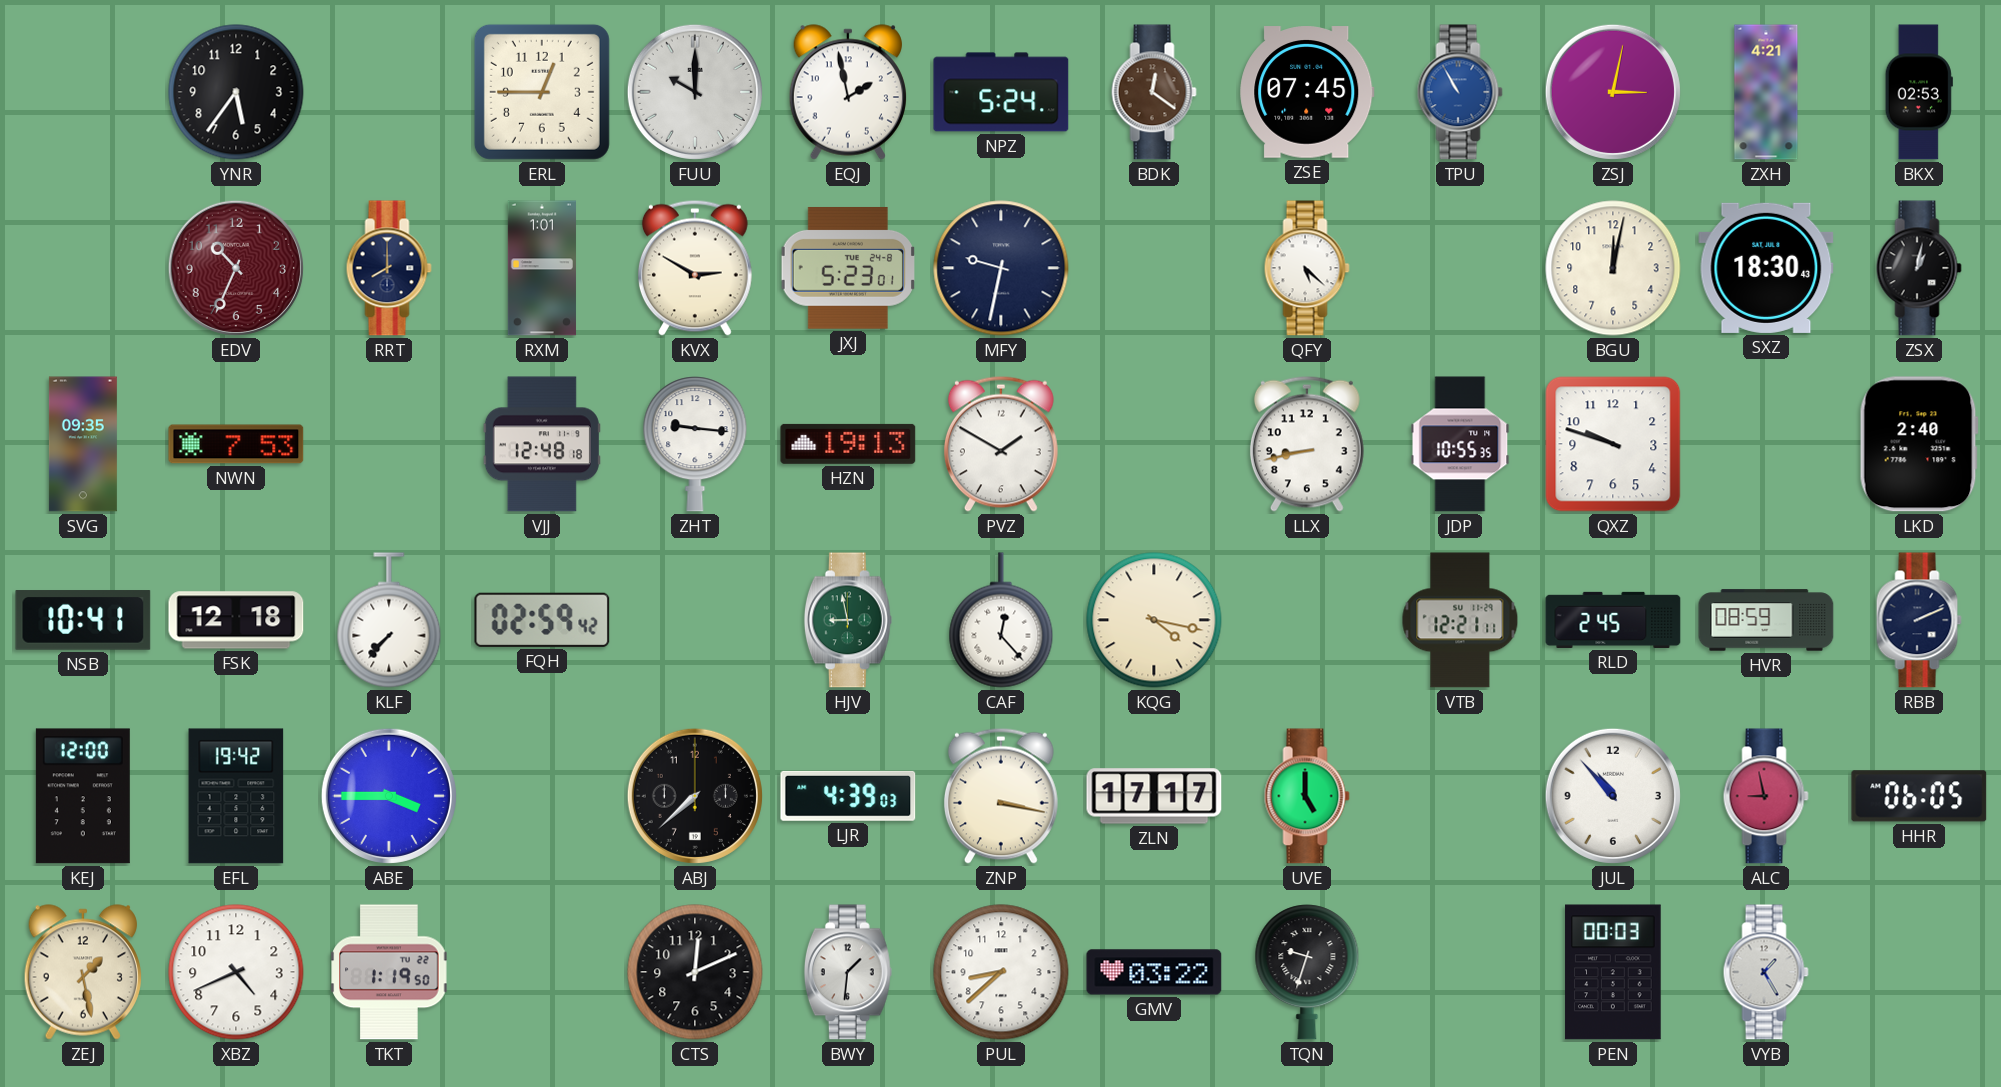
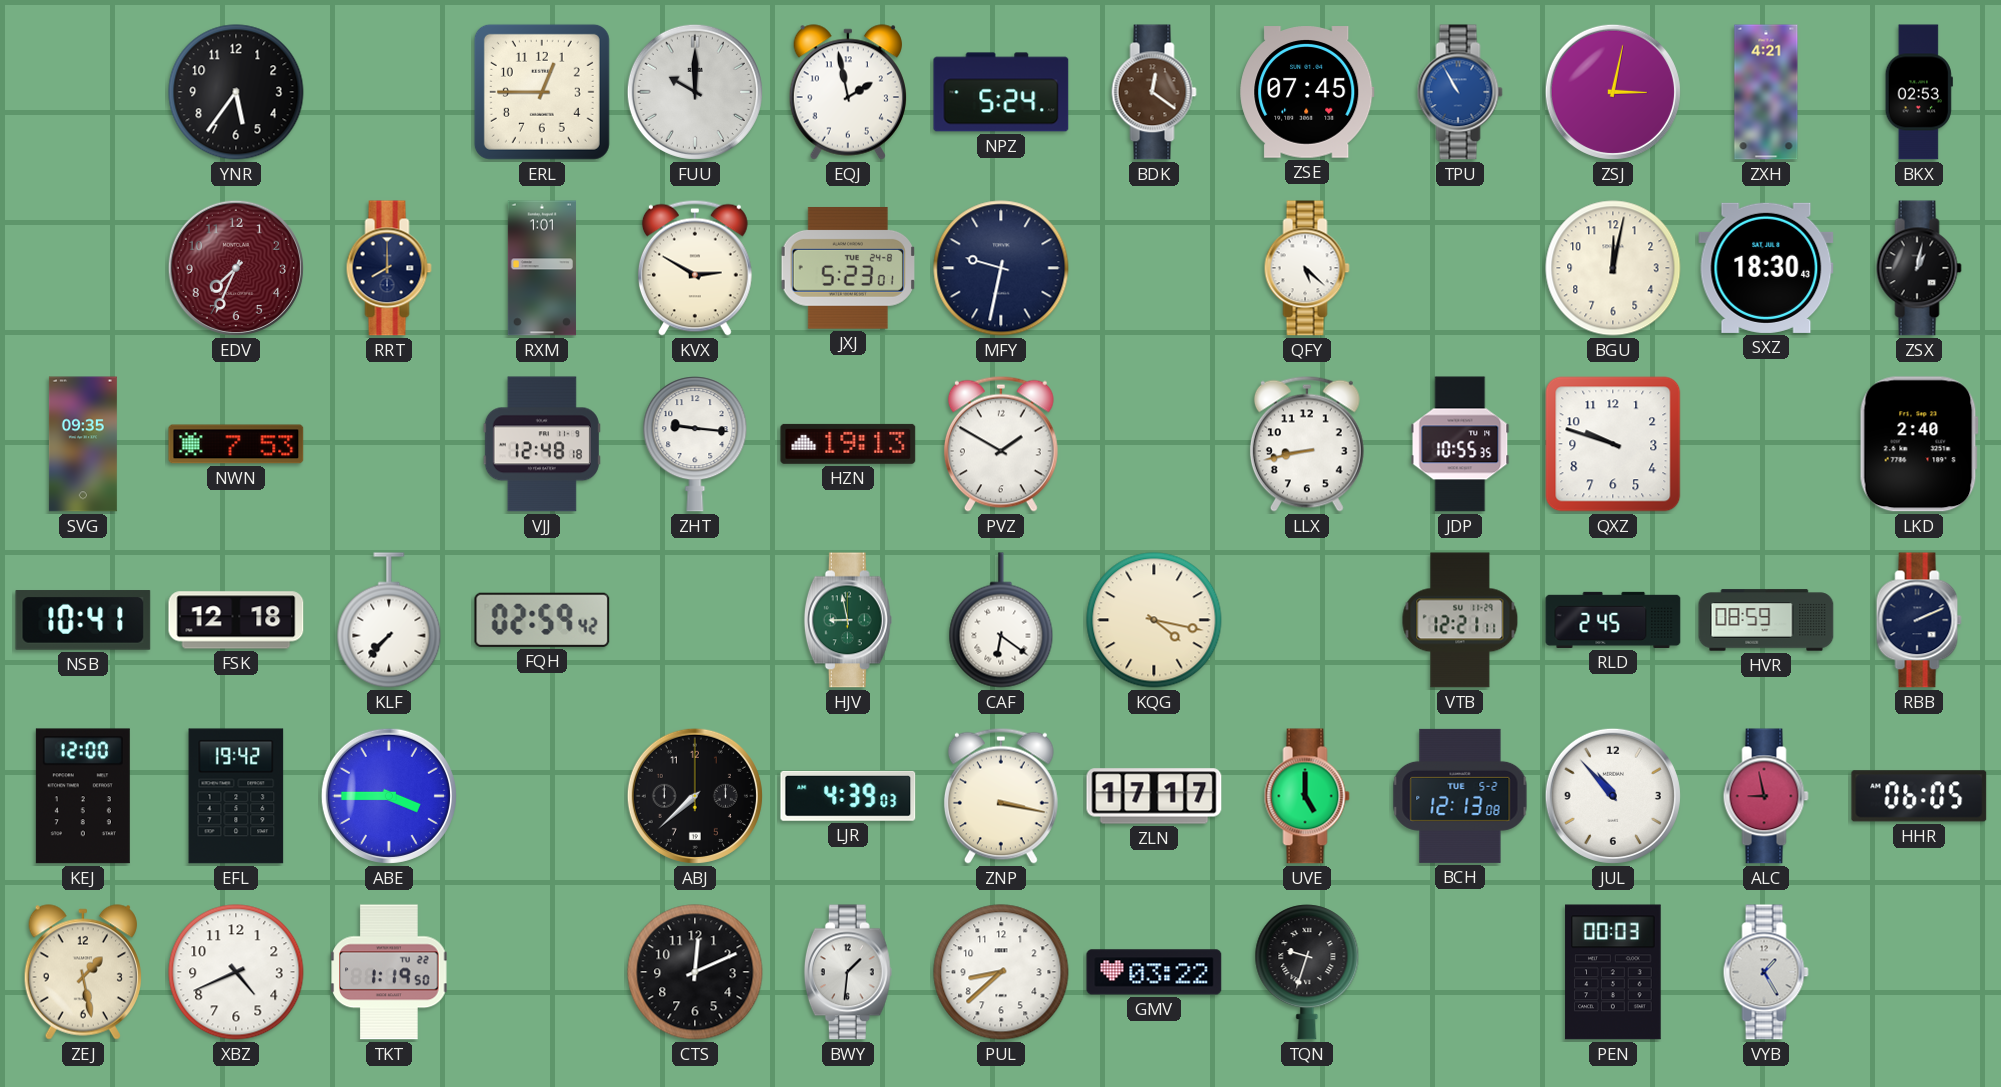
EDV: 10:34 -> 7:34
CAF: 12:23 -> 6:21
BCH: none -> 12:13
